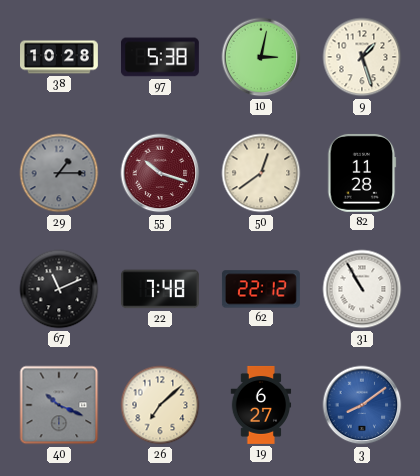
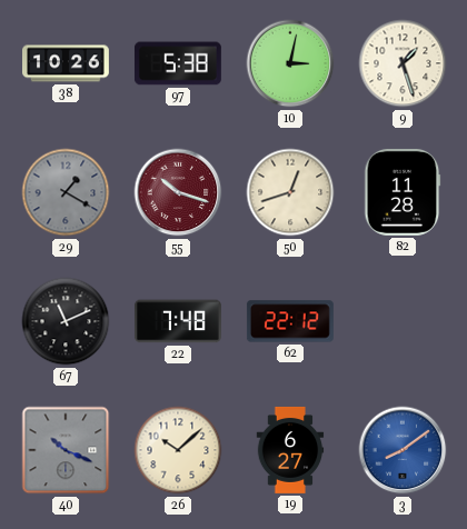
38: 10:28 -> 10:26
29: 1:15 -> 1:20
50: 12:39 -> 12:42
31: 10:55 -> none
26: 7:08 -> 10:08
